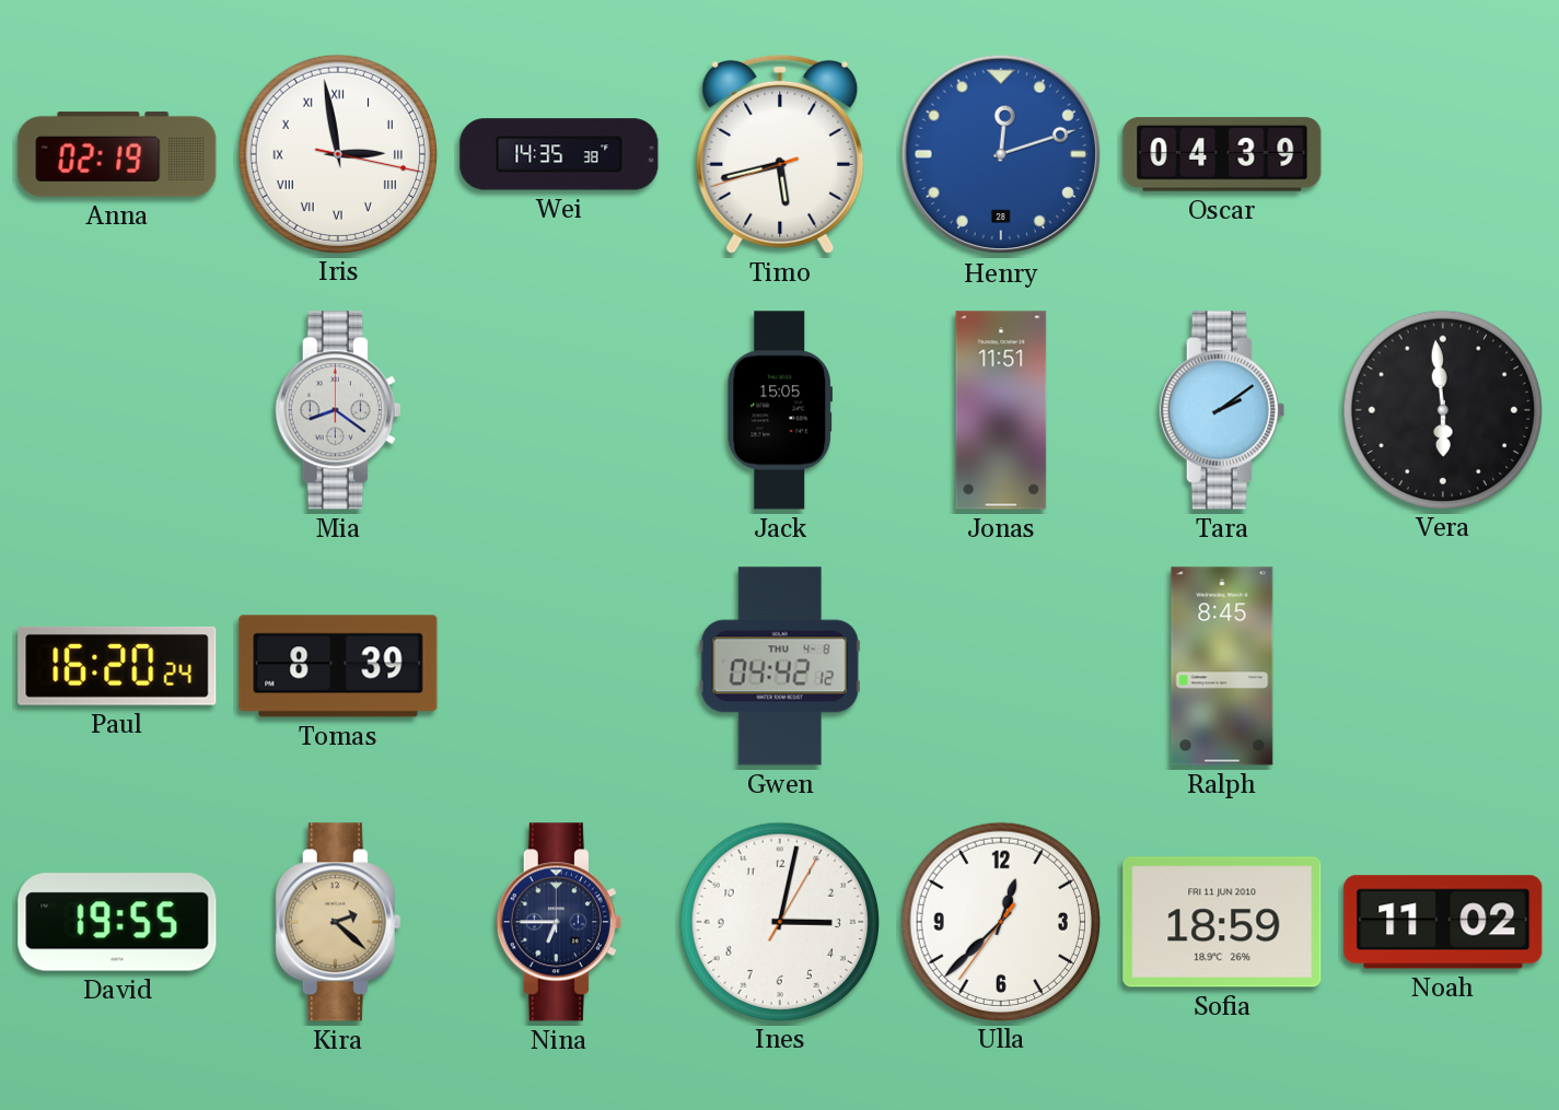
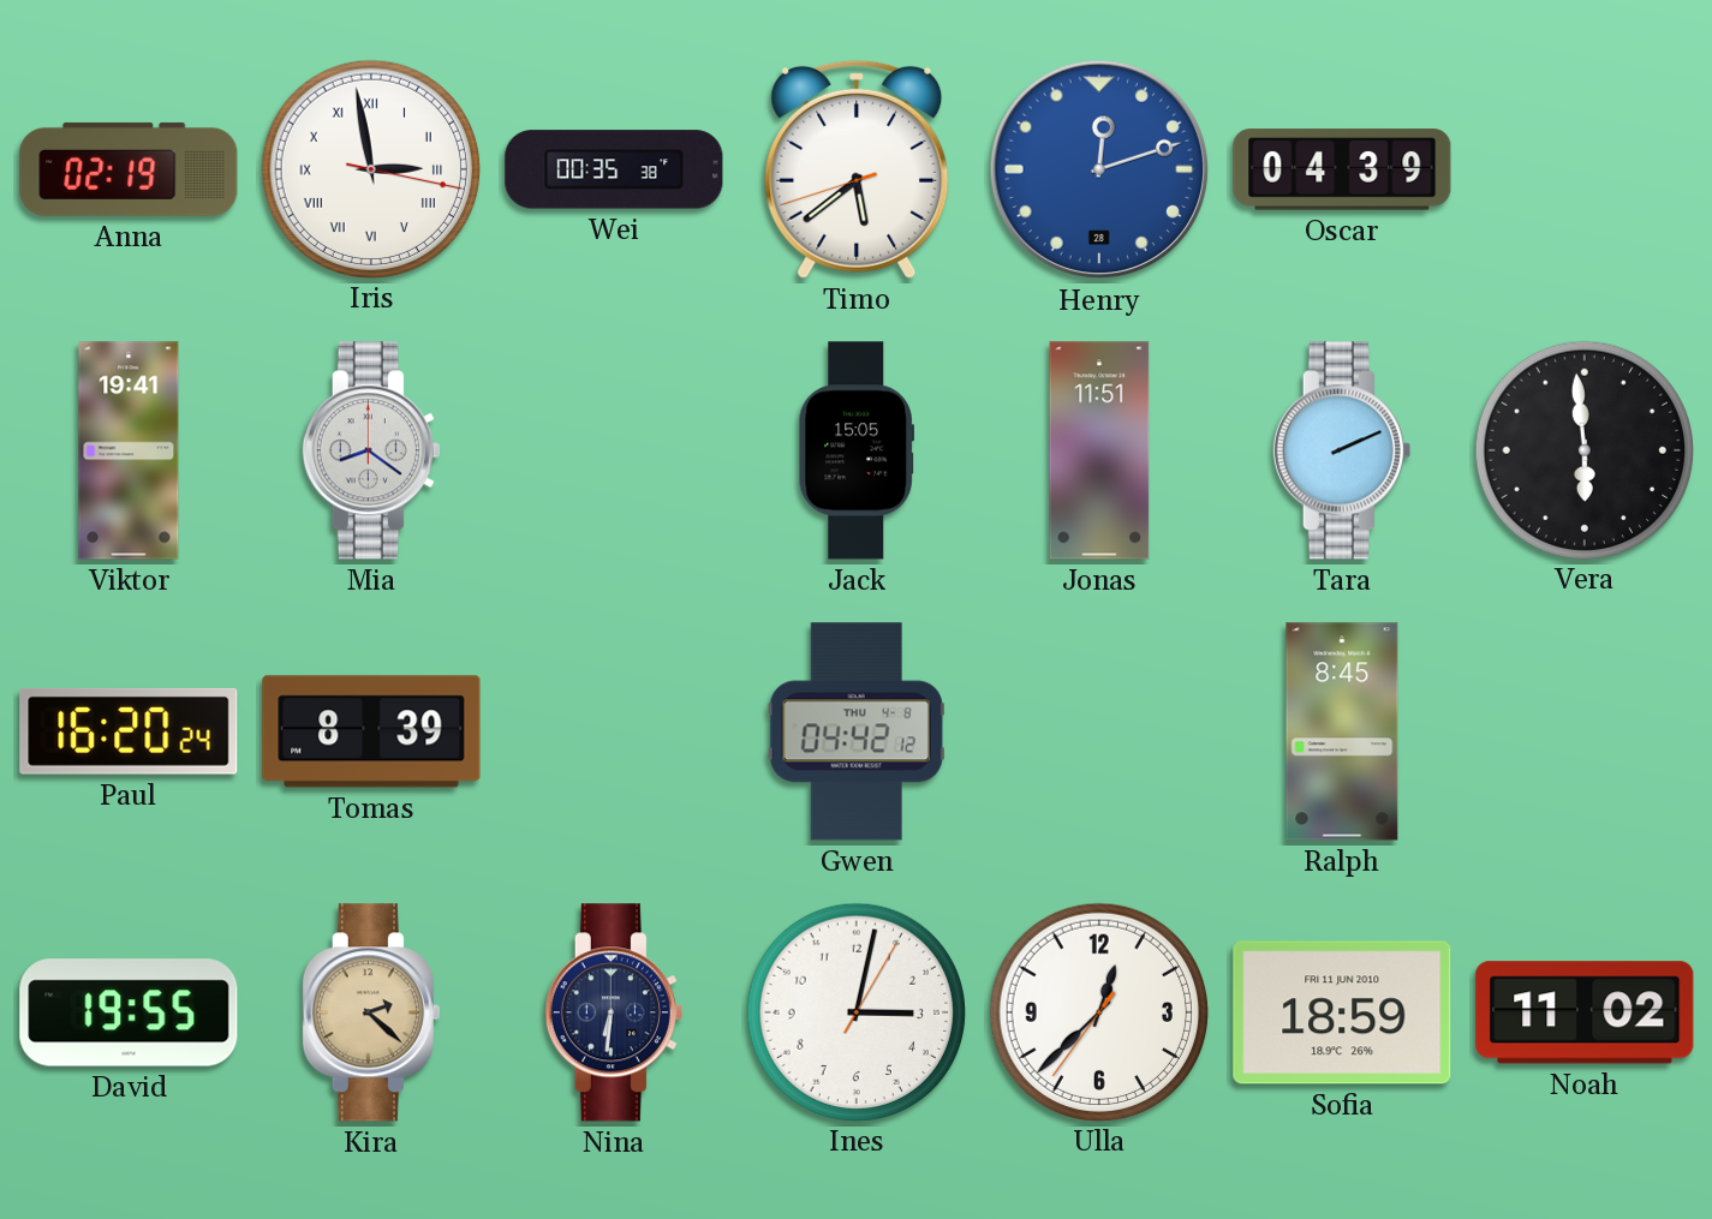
Wei: 14:35 -> 00:35
Timo: 5:42 -> 5:38
Viktor: none -> 19:41
Tara: 2:09 -> 2:11
Nina: 6:45 -> 6:31
